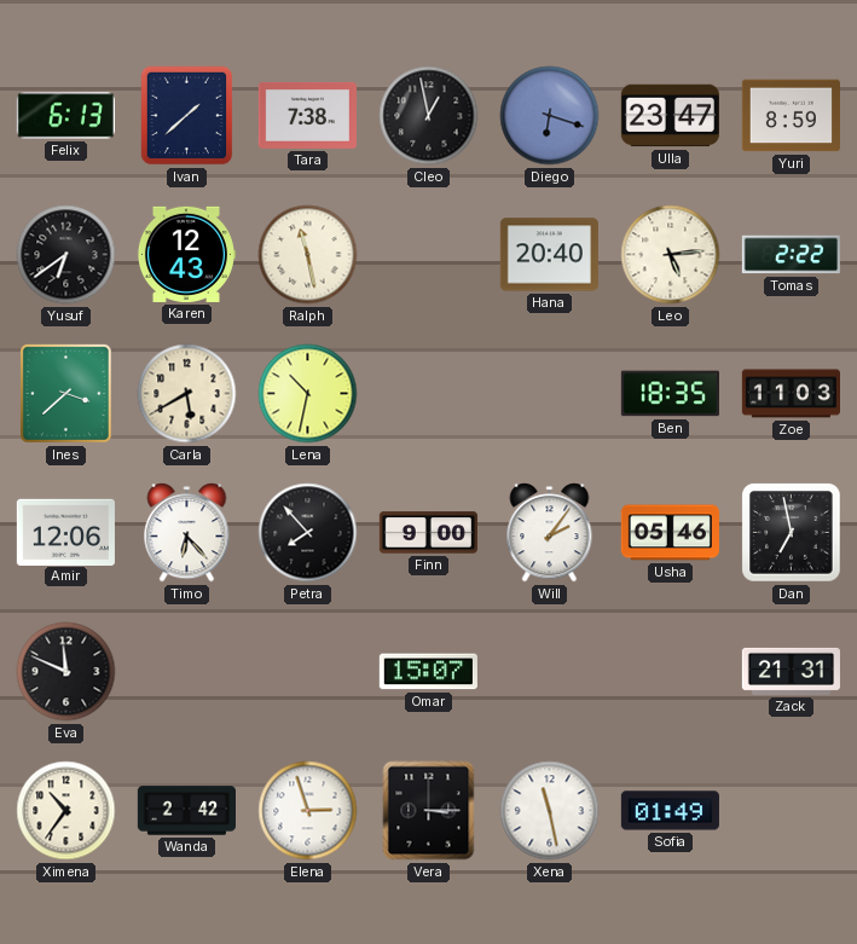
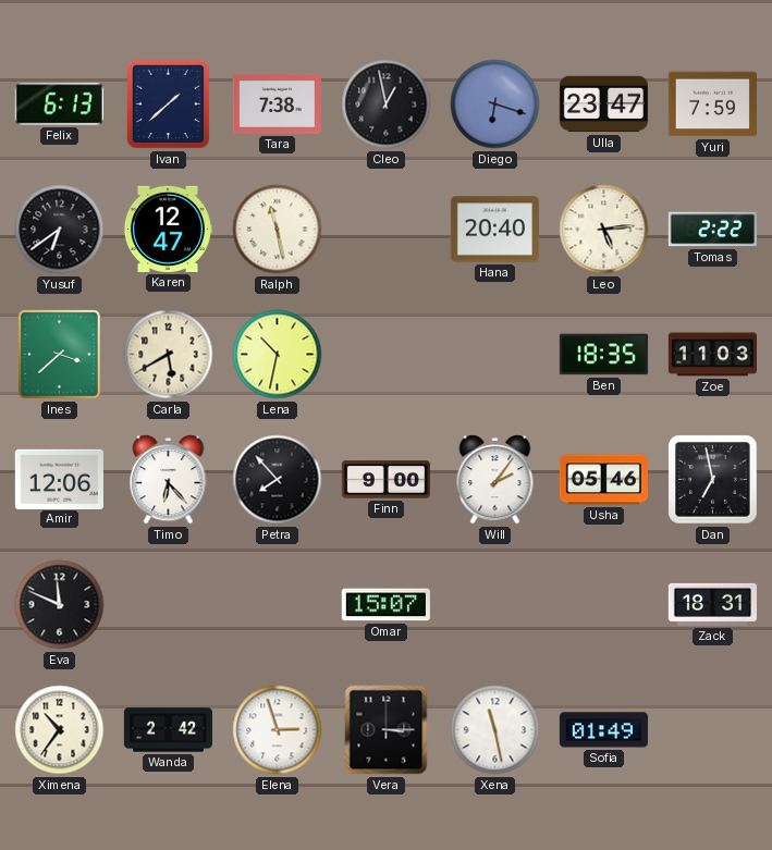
Yuri: 8:59 -> 7:59
Karen: 12:43 -> 12:47
Zack: 21:31 -> 18:31
